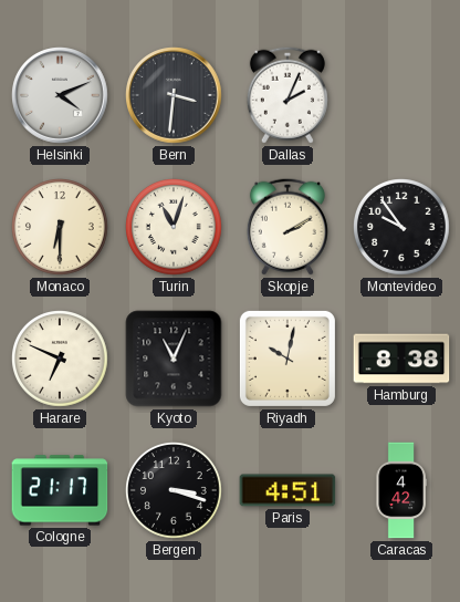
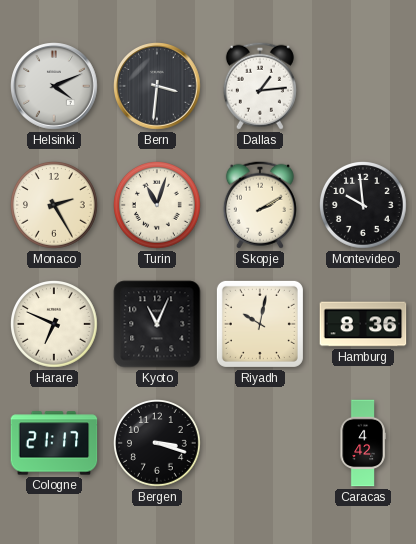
Dallas: 2:04 -> 1:14
Monaco: 6:30 -> 2:25
Montevideo: 9:54 -> 9:59
Hamburg: 8:38 -> 8:36
Paris: 4:51 -> none
